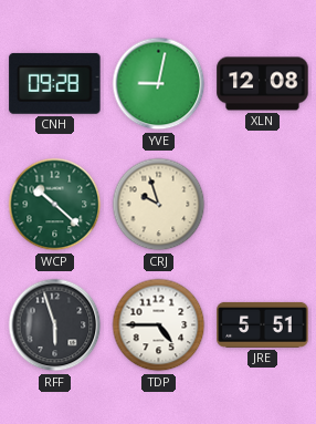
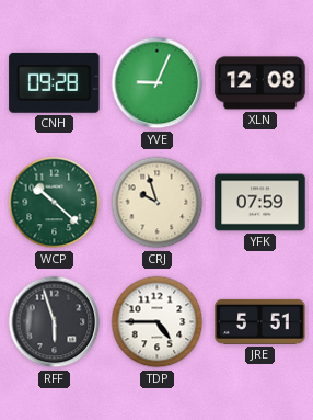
YVE: 9:02 -> 9:04
YFK: none -> 07:59
